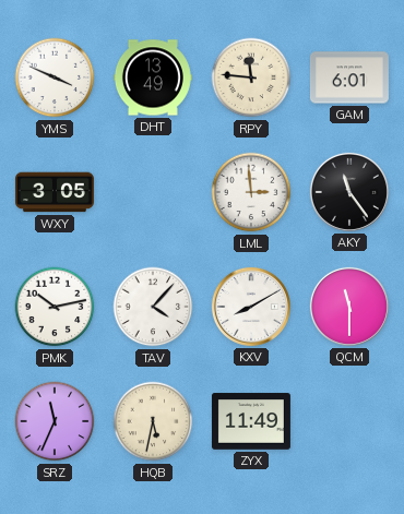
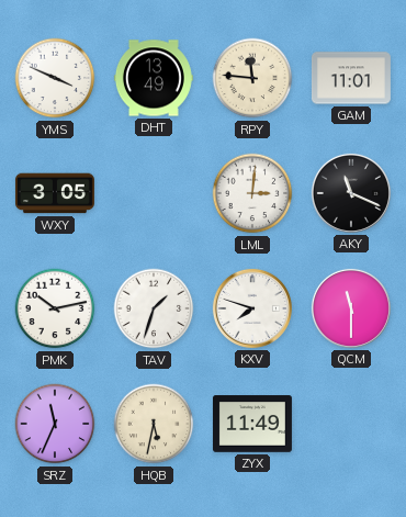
GAM: 6:01 -> 11:01
LML: 2:59 -> 3:01
AKY: 11:24 -> 11:19
TAV: 4:07 -> 1:33
KXV: 8:10 -> 7:48
